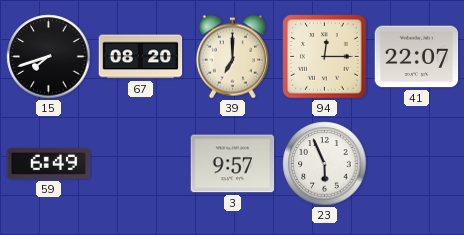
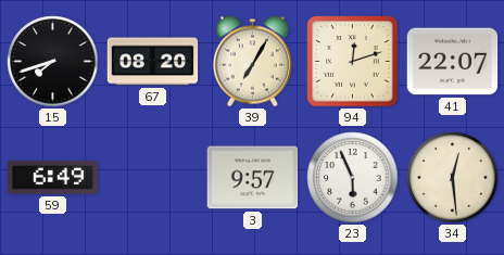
39: 7:00 -> 7:05
94: 12:15 -> 12:12
34: none -> 12:29
